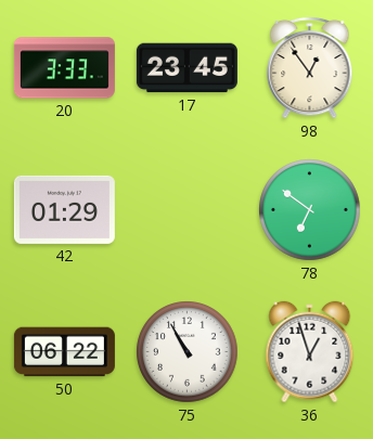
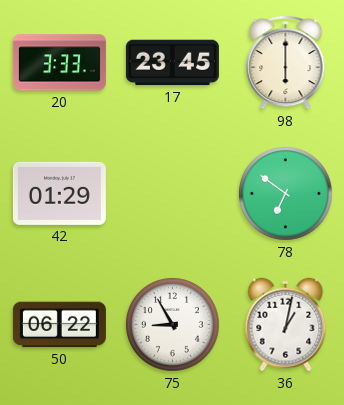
98: 12:54 -> 6:00
75: 10:55 -> 8:55
36: 12:57 -> 1:02
